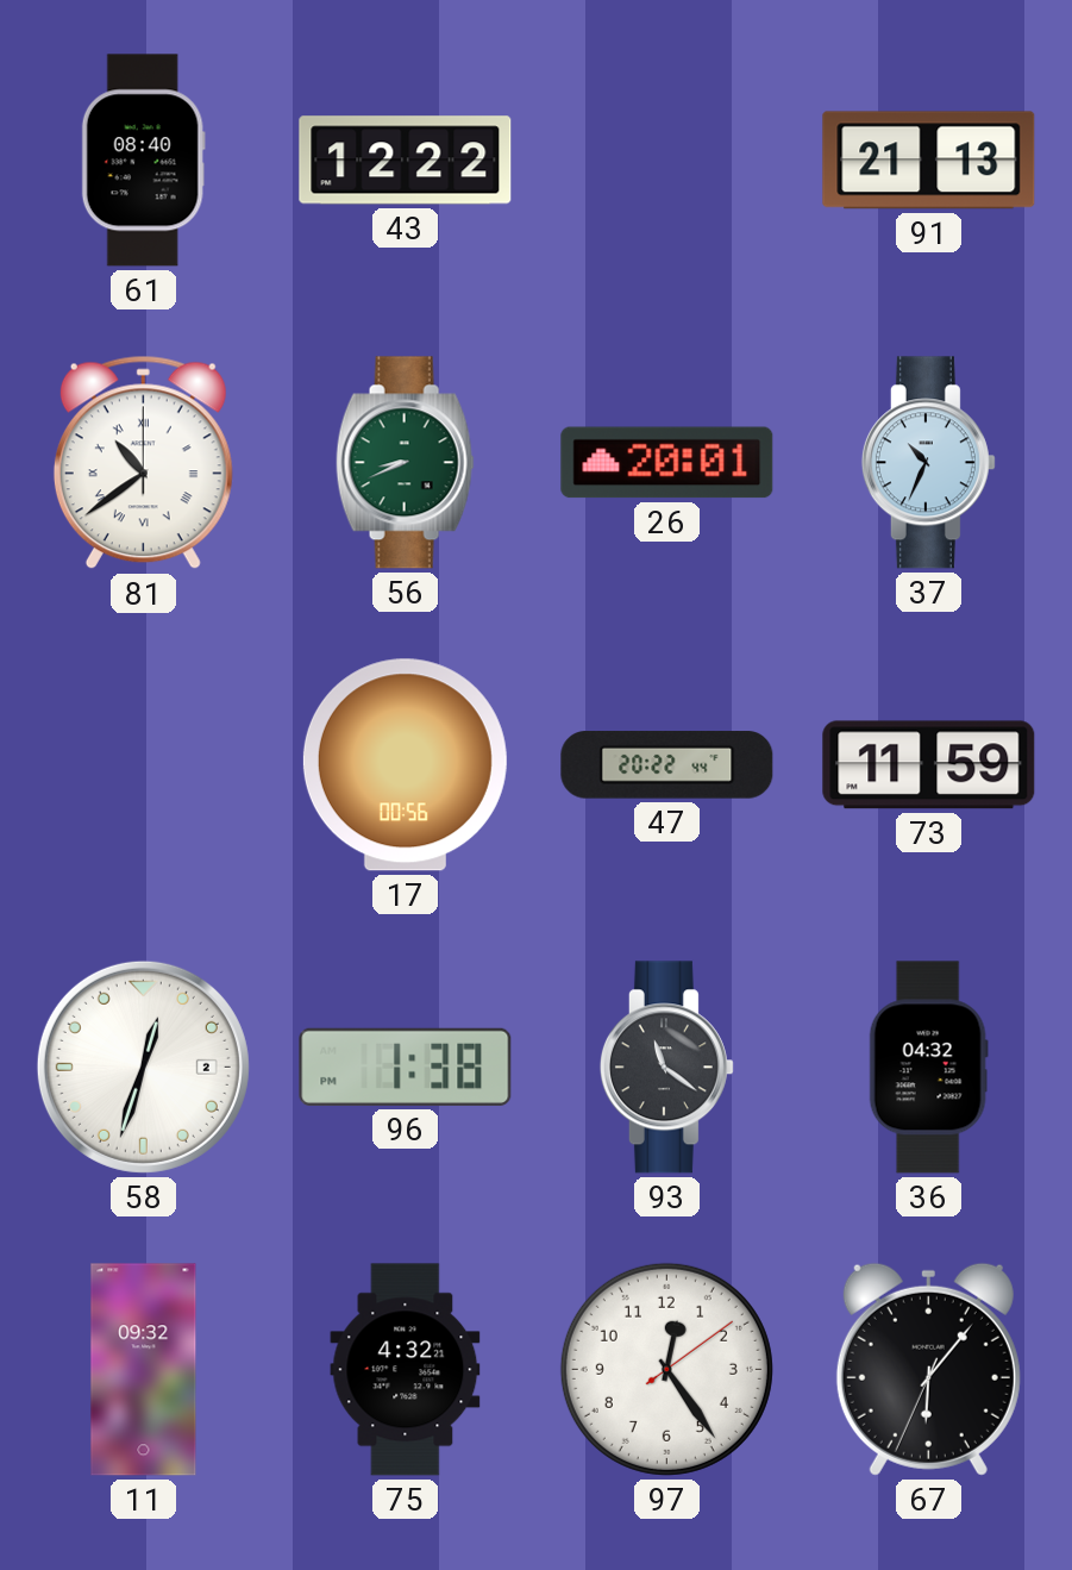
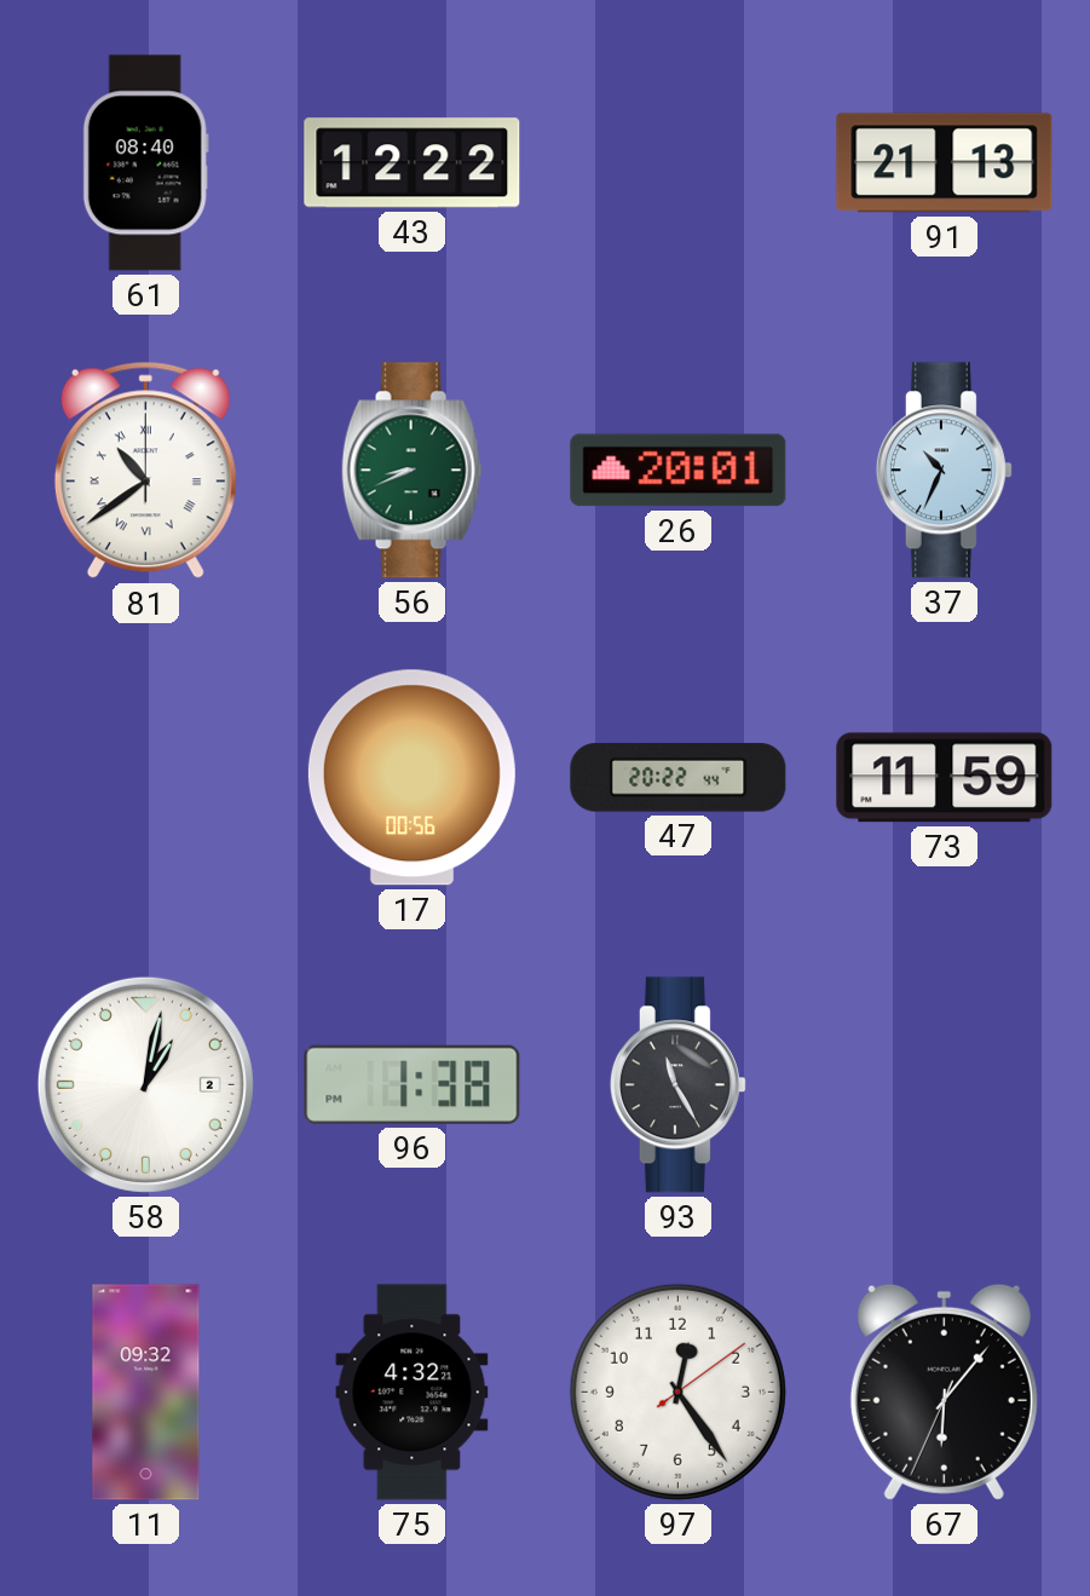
58: 12:33 -> 1:02
93: 11:21 -> 11:25
36: 04:32 -> none
